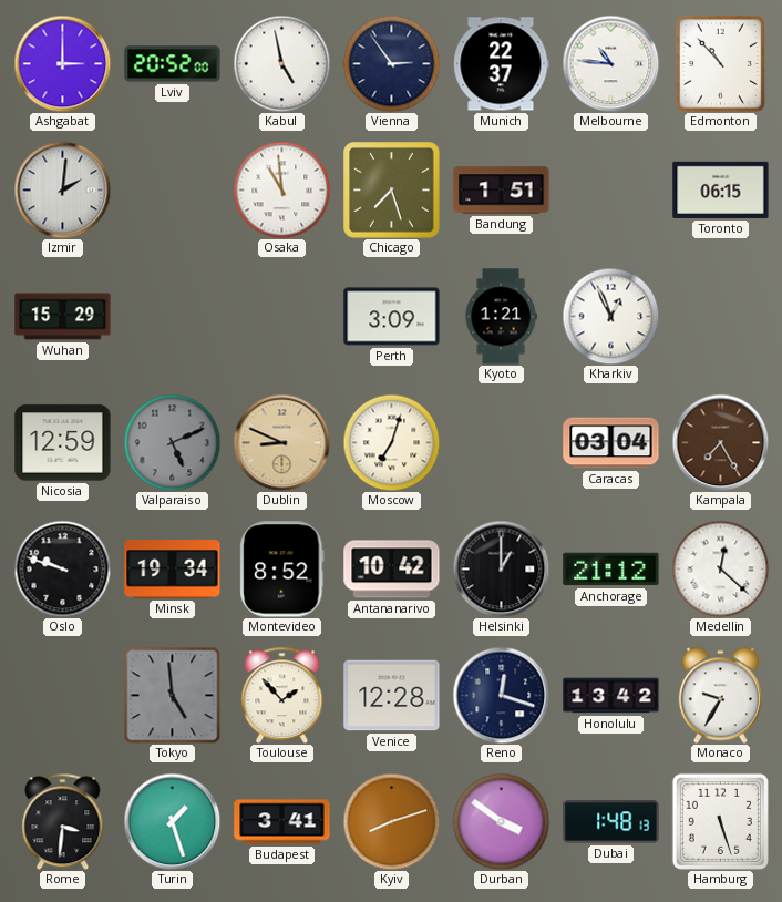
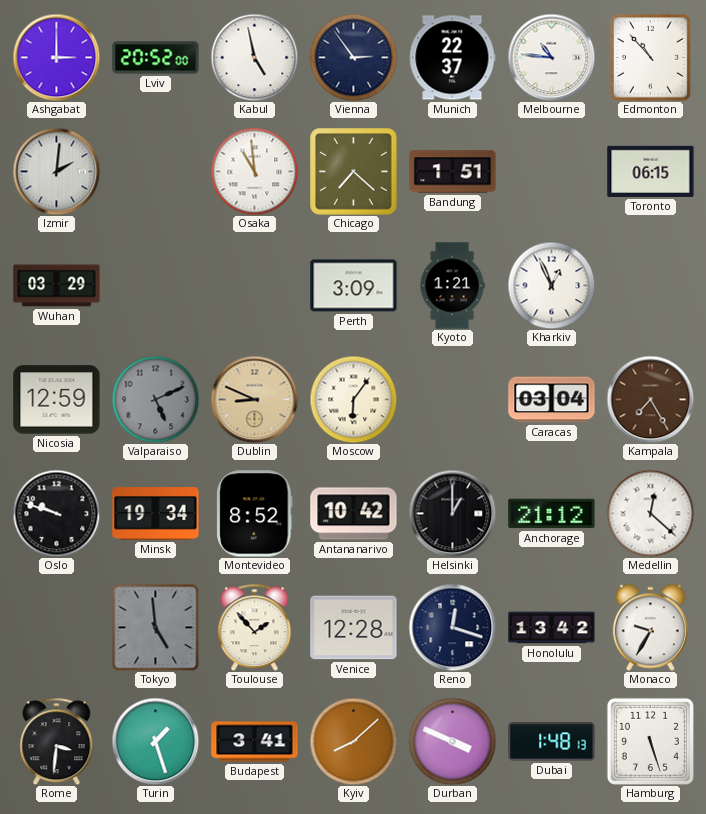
Chicago: 7:27 -> 7:22
Wuhan: 15:29 -> 03:29
Moscow: 7:03 -> 6:06
Kyiv: 8:12 -> 8:08
Durban: 3:51 -> 3:49
